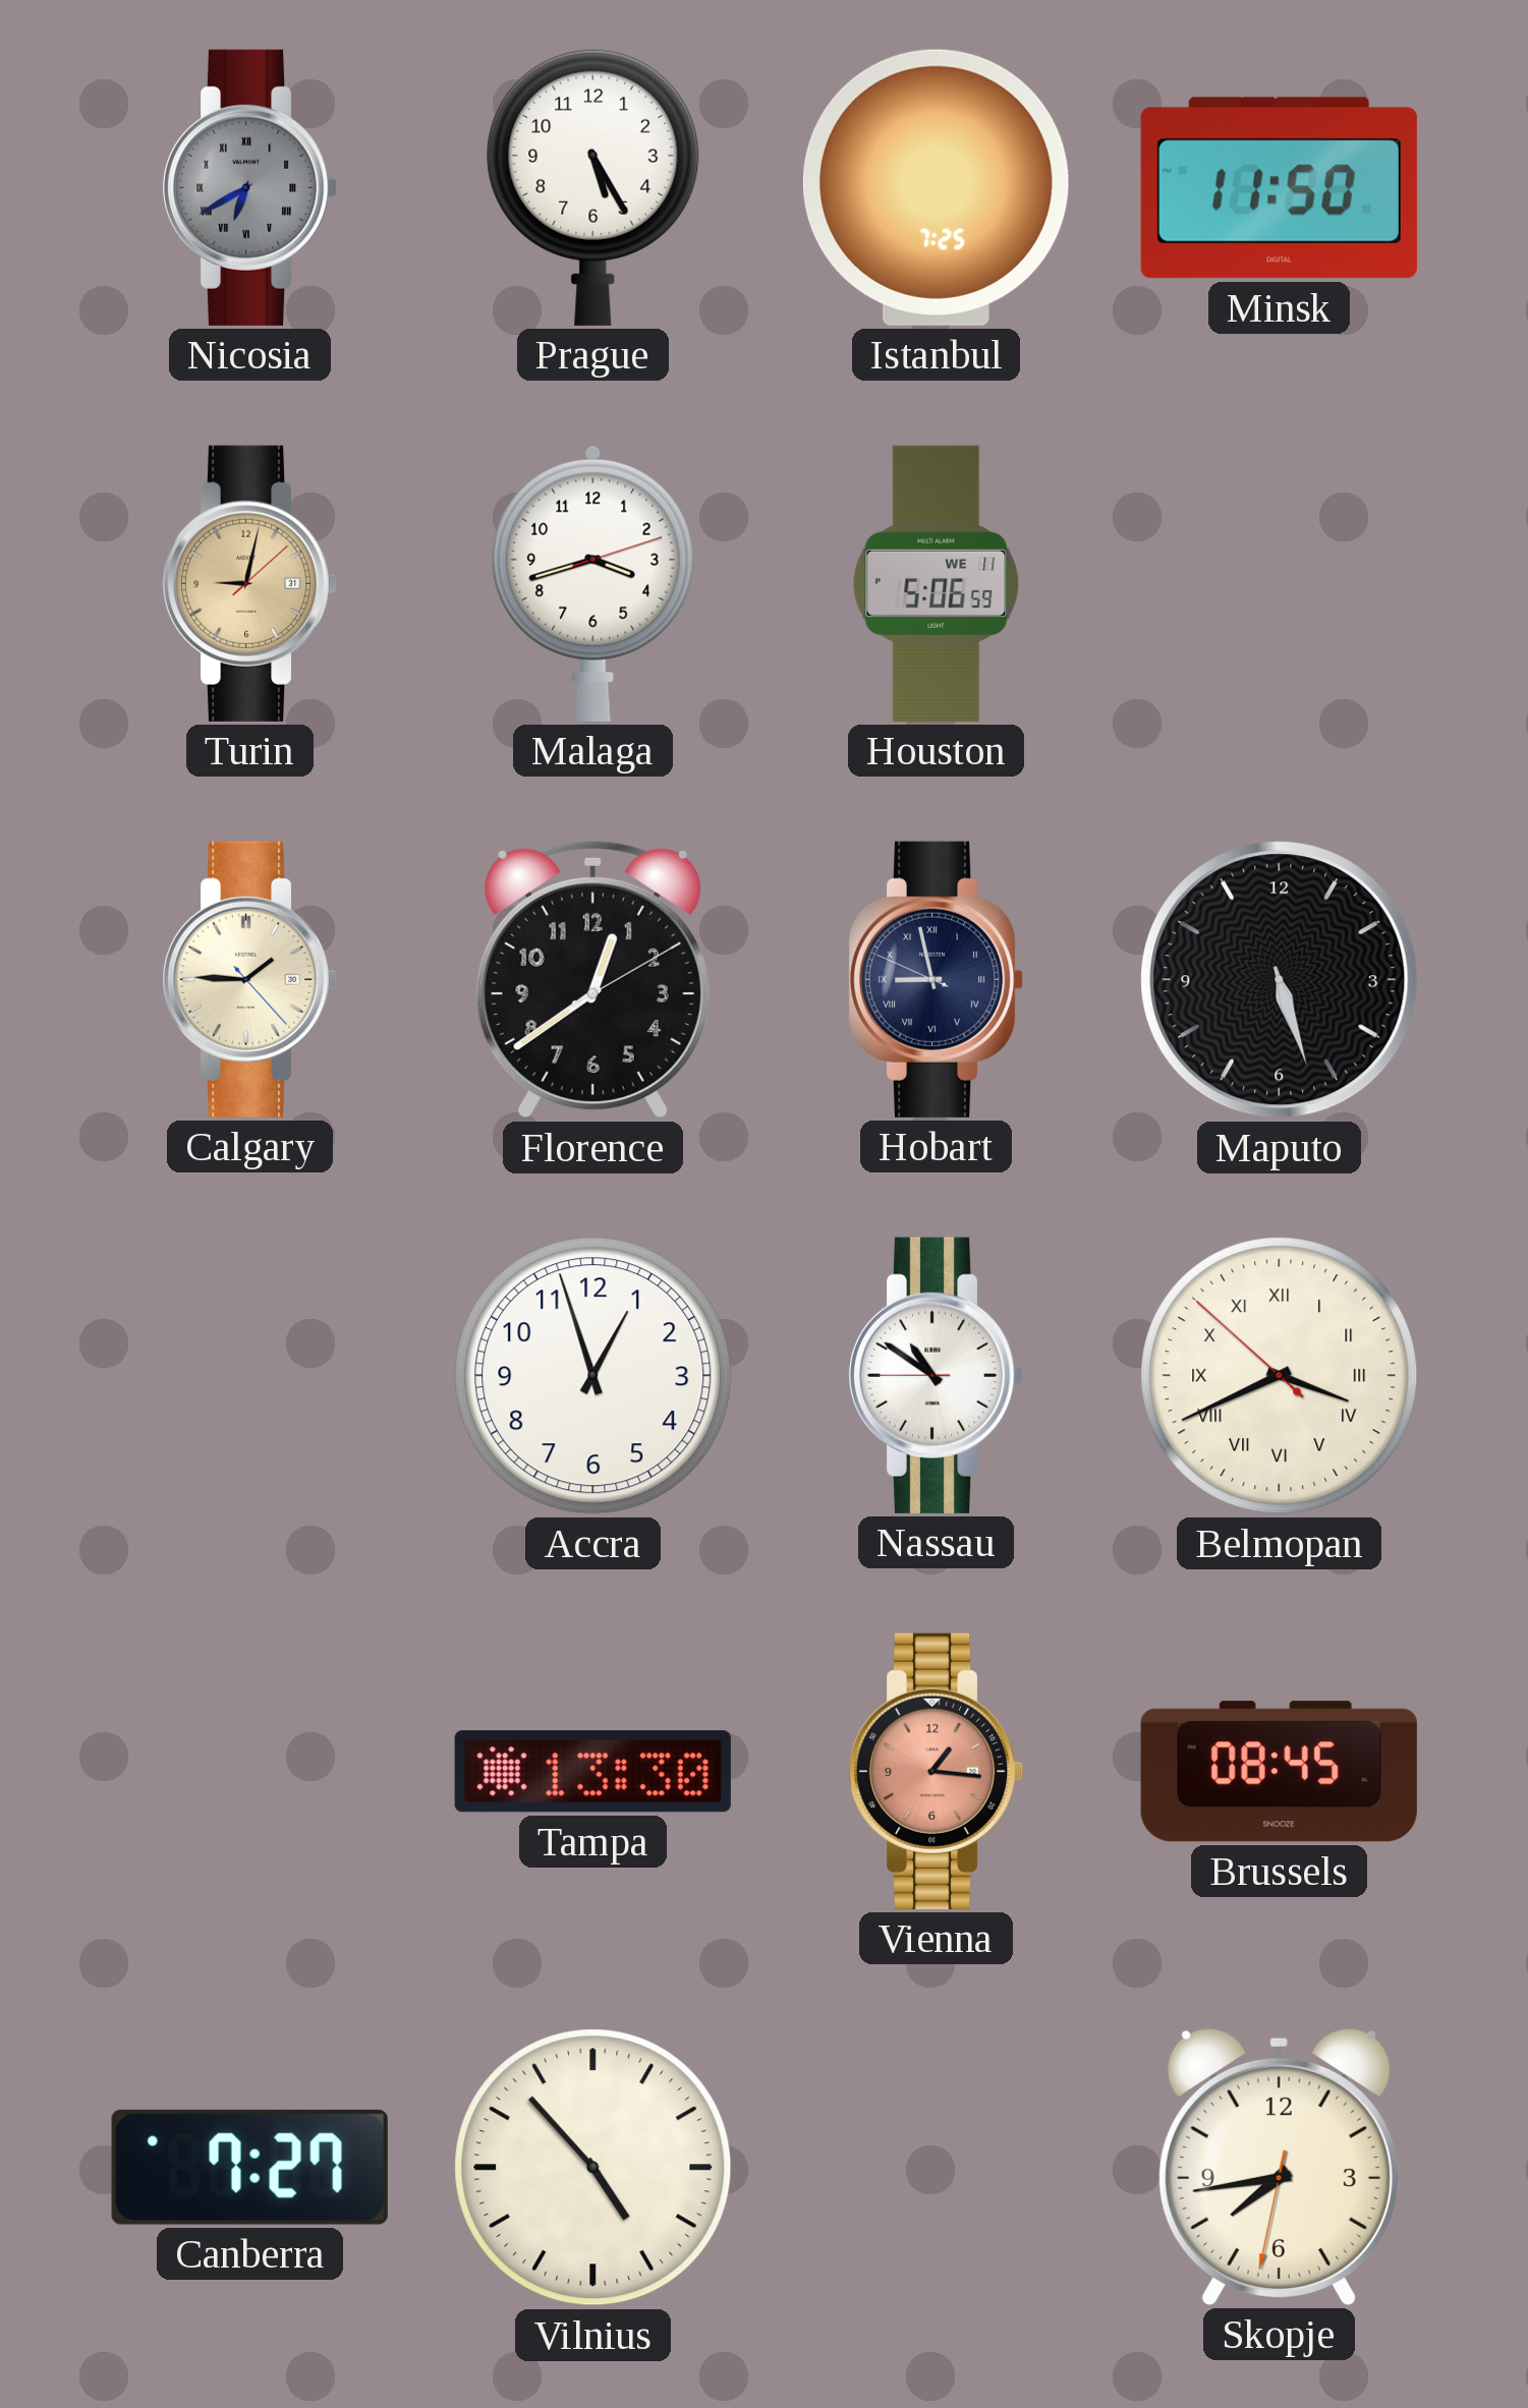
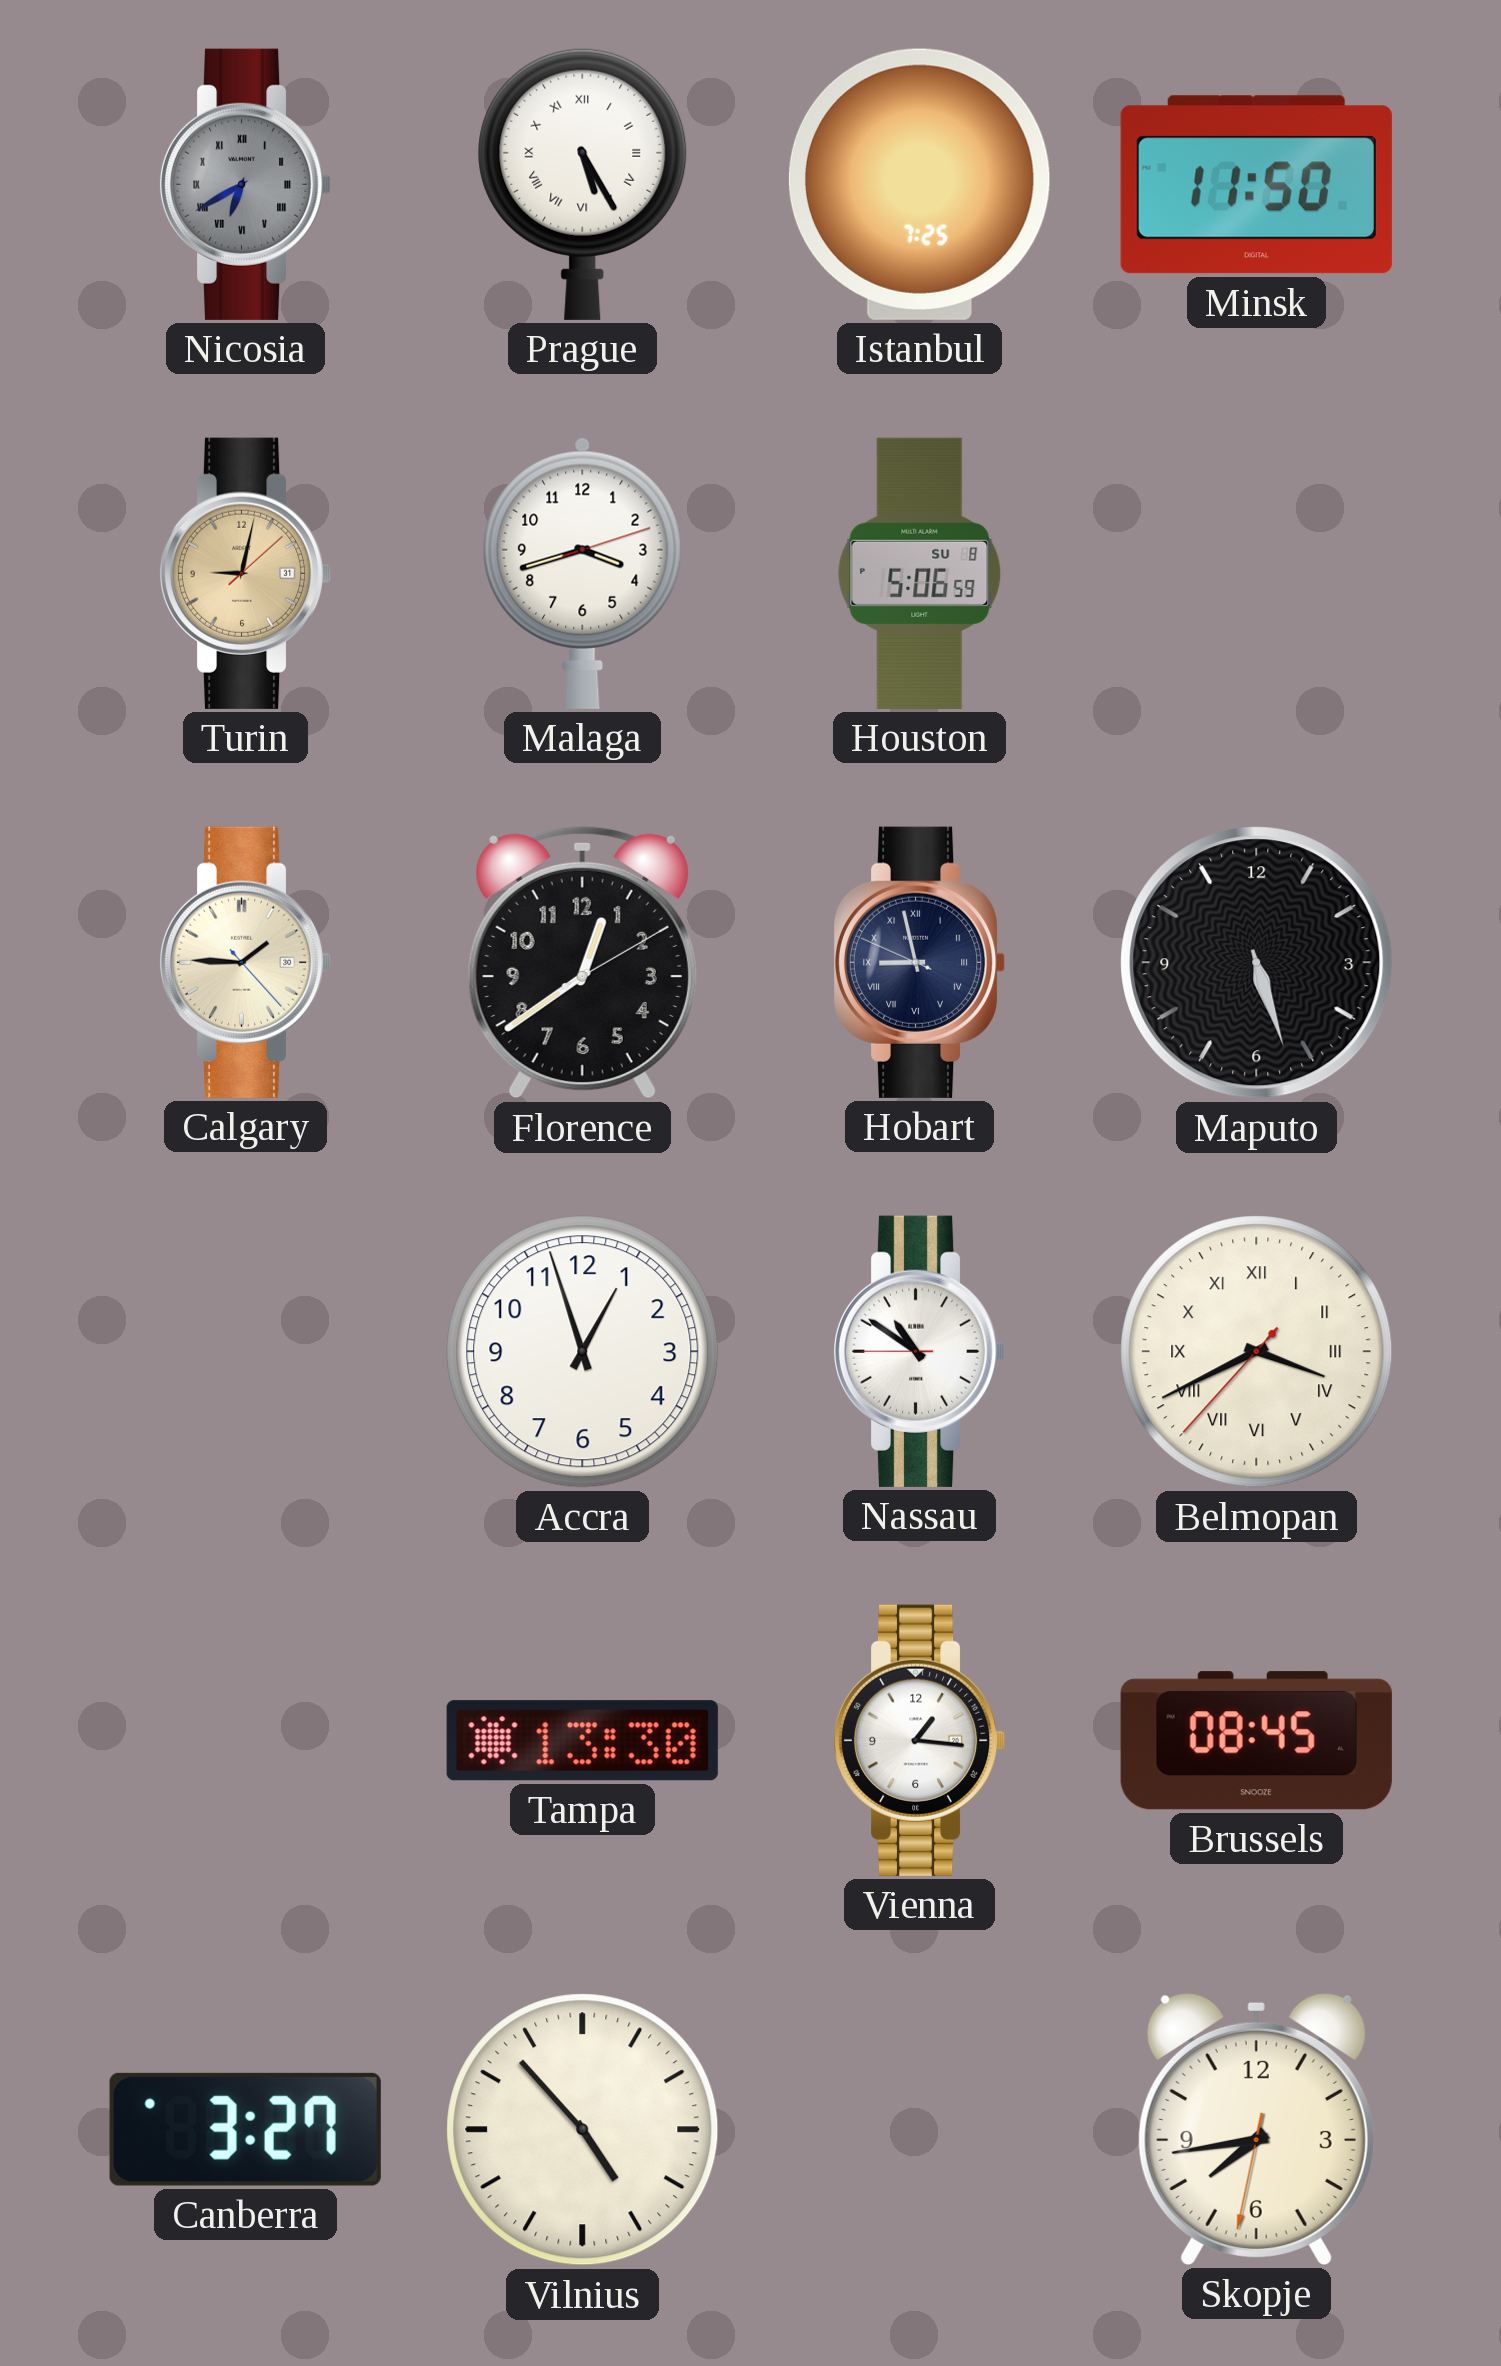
Prague numerals: Arabic -> Roman
Houston date: WE 11 -> SU 8
Belmopan: 3:40:52 -> 3:40:37
Vienna dial: salmon -> white
Canberra: 7:27 -> 3:27
